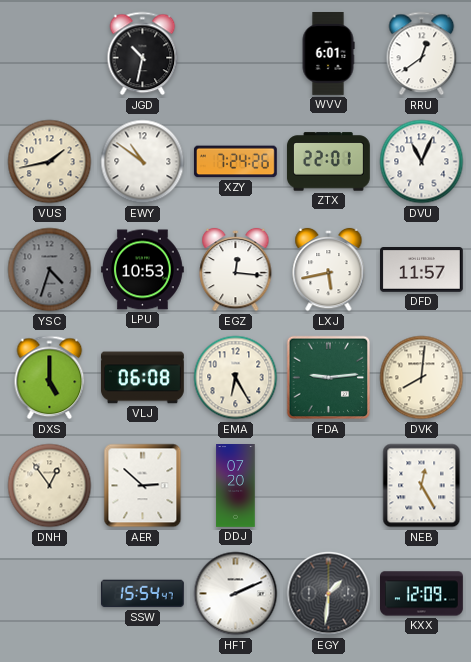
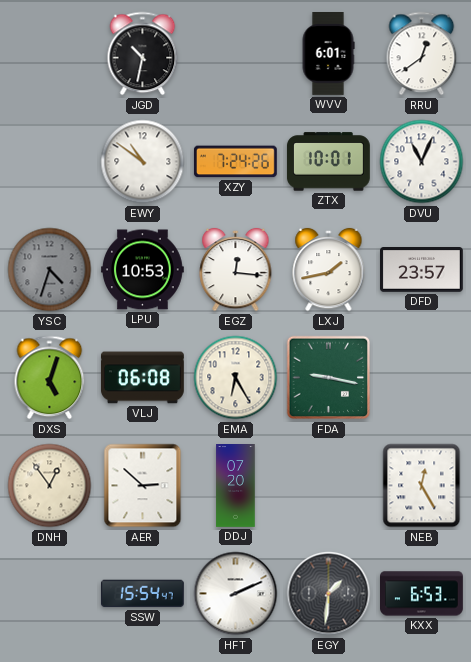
VUS: 1:43 -> none
ZTX: 22:01 -> 10:01
LXJ: 5:43 -> 1:43
DFD: 11:57 -> 23:57
DXS: 5:00 -> 5:03
FDA: 9:14 -> 9:17
DVK: 8:01 -> none
KXX: 12:09 -> 6:53
